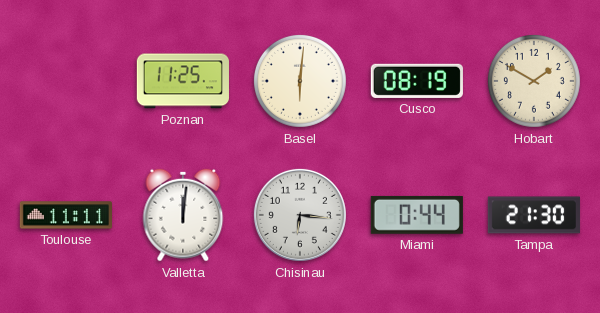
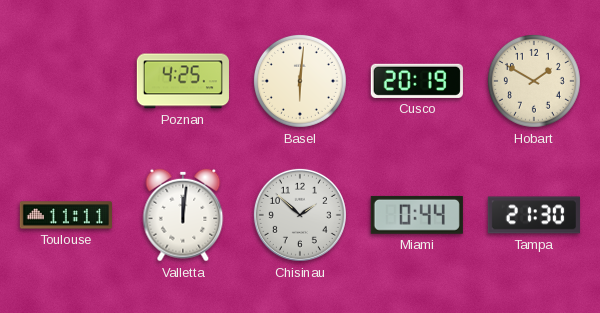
Poznan: 11:25 -> 4:25
Cusco: 08:19 -> 20:19
Chisinau: 6:16 -> 1:52
